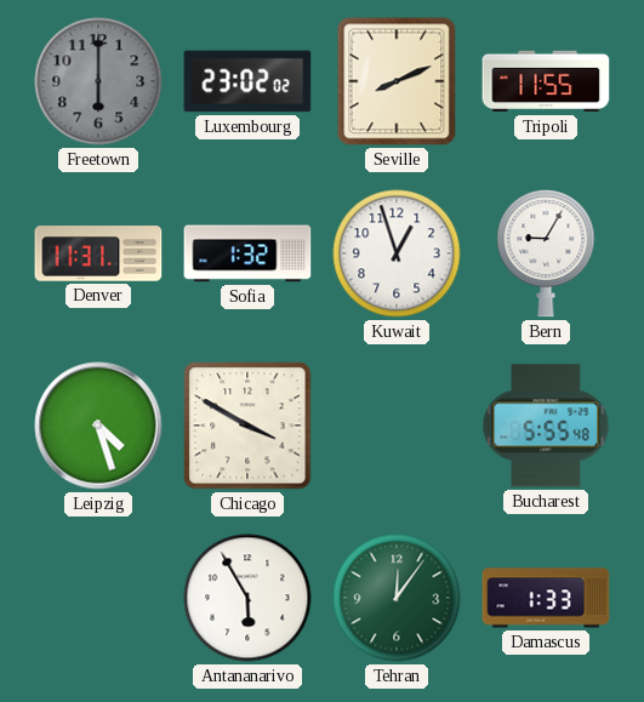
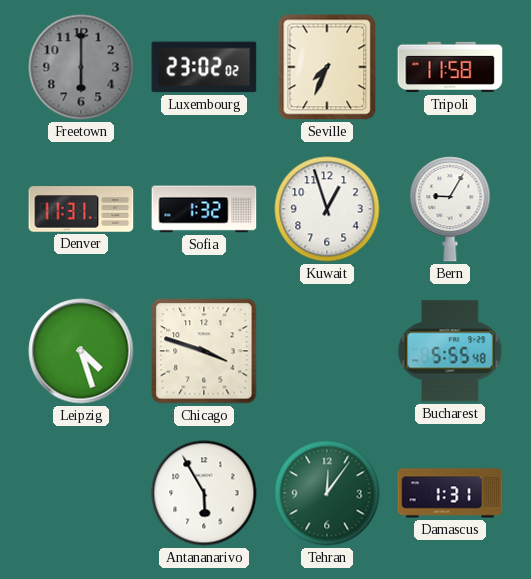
Seville: 8:11 -> 7:34
Tripoli: 11:55 -> 11:58
Chicago: 3:50 -> 3:48
Damascus: 1:33 -> 1:31
